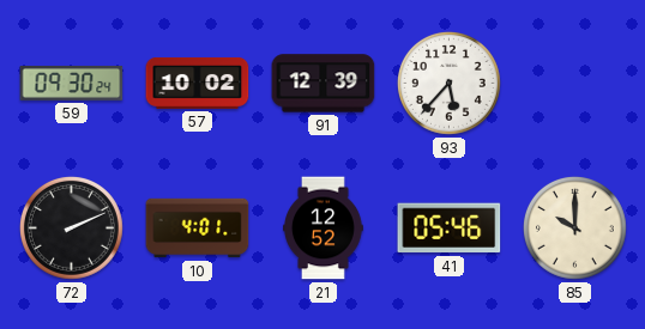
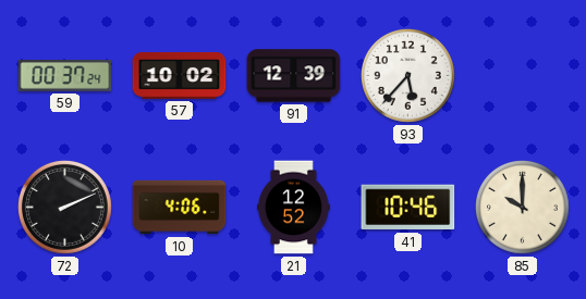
59: 09:30 -> 00:37
10: 4:01 -> 4:06
41: 05:46 -> 10:46
